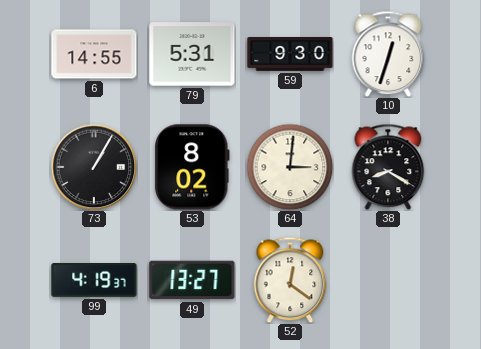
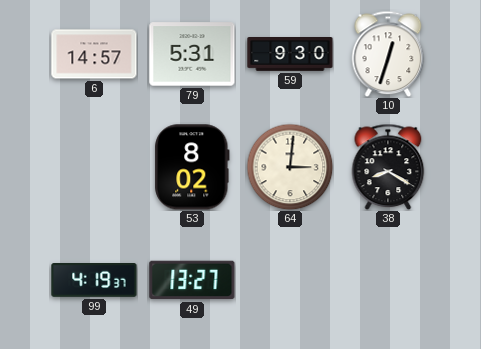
6: 14:55 -> 14:57
73: 1:05 -> none
52: 12:21 -> none
